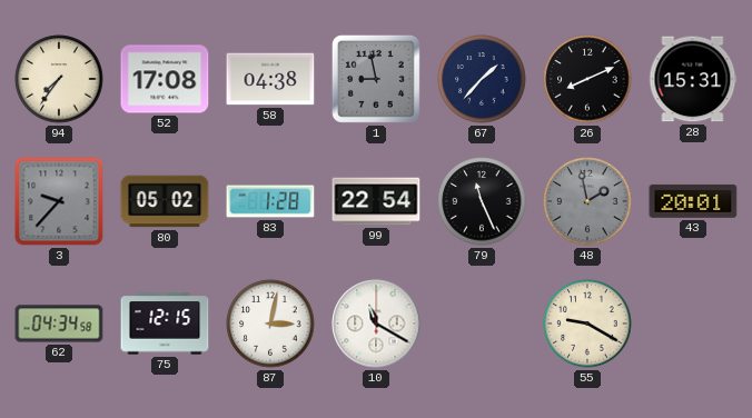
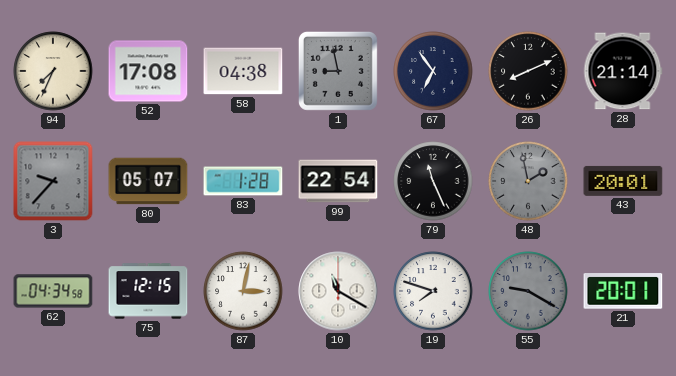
94: 7:36 -> 7:34
67: 1:37 -> 6:54
28: 15:31 -> 21:14
80: 05:02 -> 05:07
19: none -> 7:48
55 dial: cream -> grey
21: none -> 20:01
